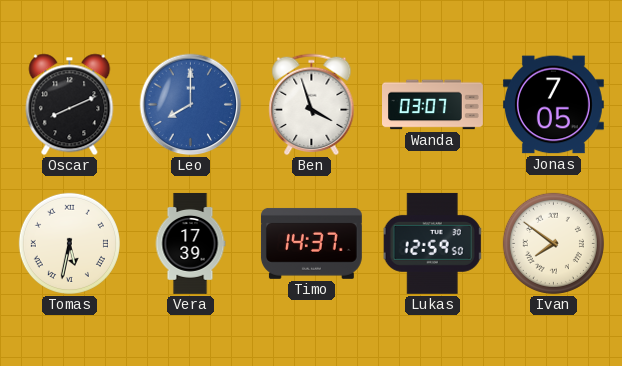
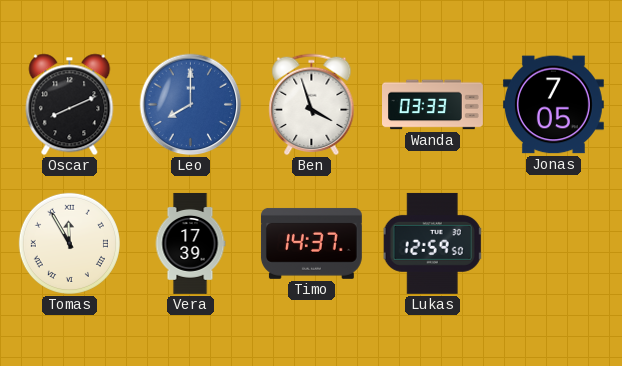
Wanda: 03:07 -> 03:33
Tomas: 5:32 -> 11:55
Ivan: 7:51 -> none
